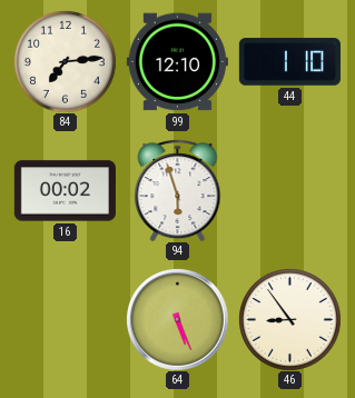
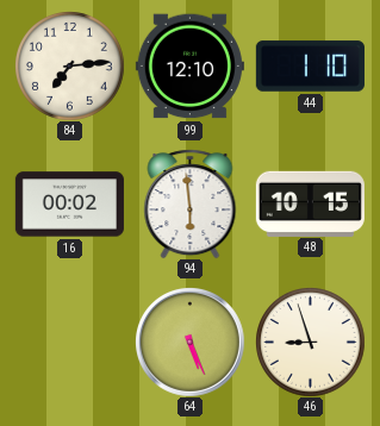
94: 5:57 -> 5:59
48: none -> 10:15
46: 8:54 -> 8:57
